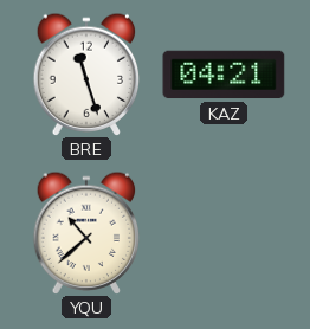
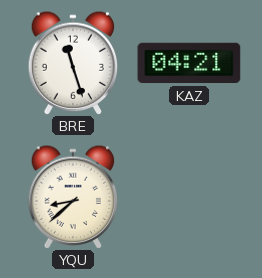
YQU: 10:38 -> 8:38
